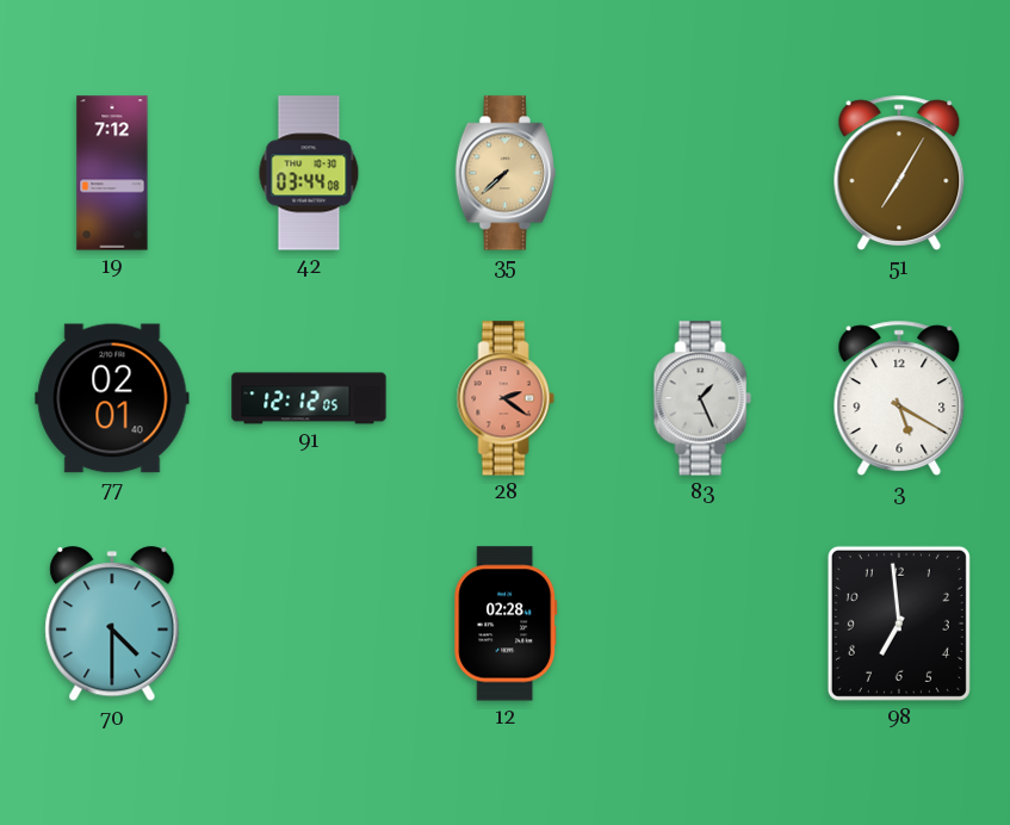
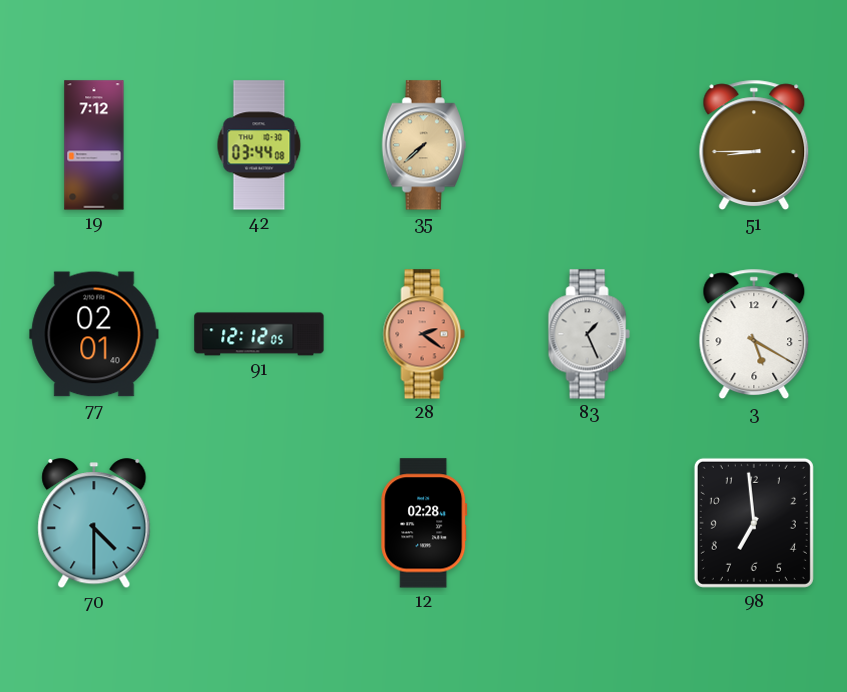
51: 7:05 -> 8:45
